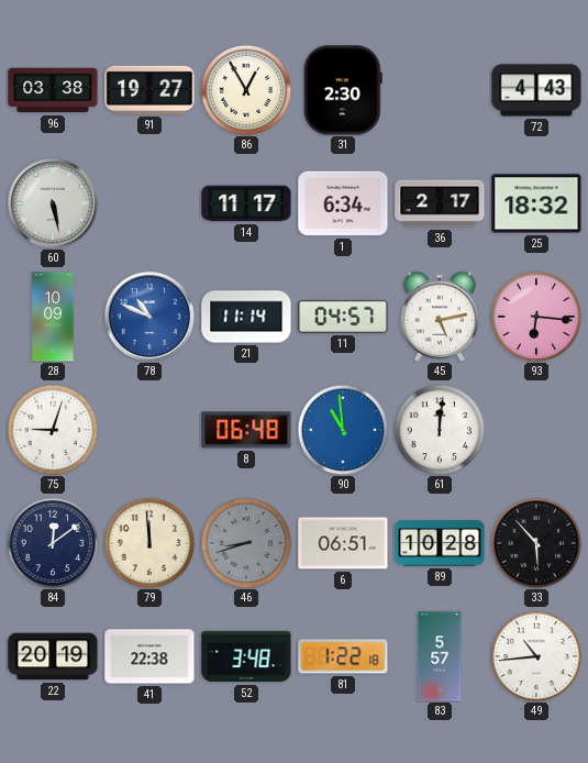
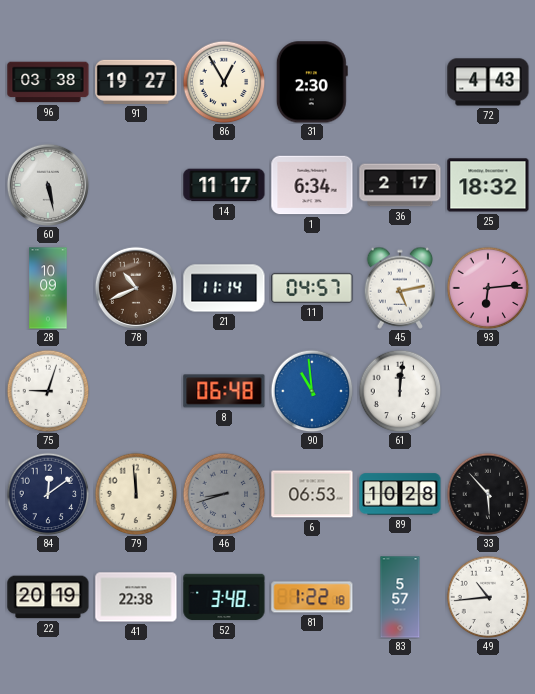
78: 10:49 -> 10:41
78 dial: blue -> brown
93: 6:16 -> 6:14
6: 06:51 -> 06:53
